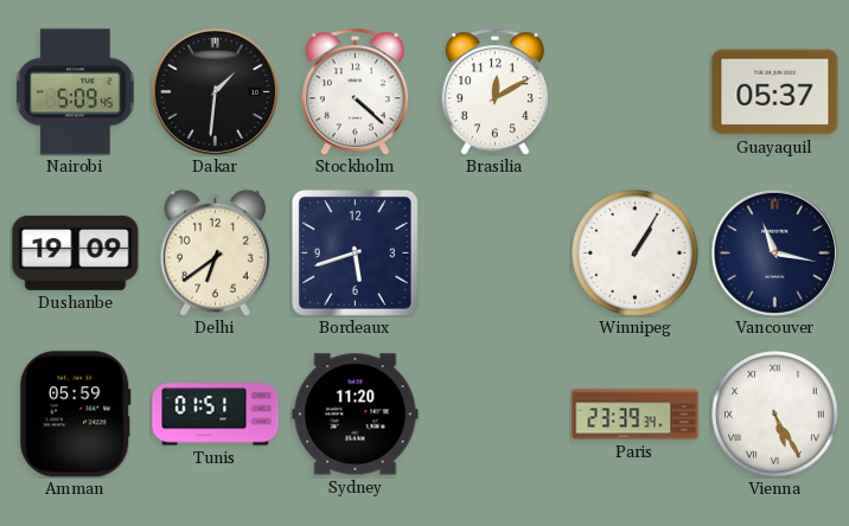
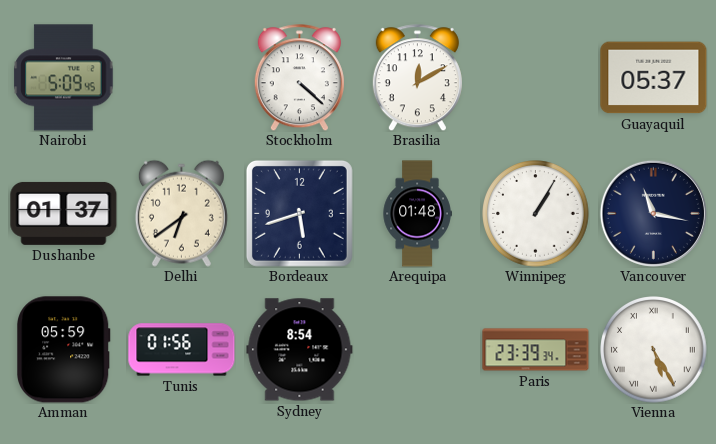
Dakar: 1:31 -> none
Dushanbe: 19:09 -> 01:37
Arequipa: none -> 01:48
Tunis: 01:51 -> 01:56
Sydney: 11:20 -> 8:54
